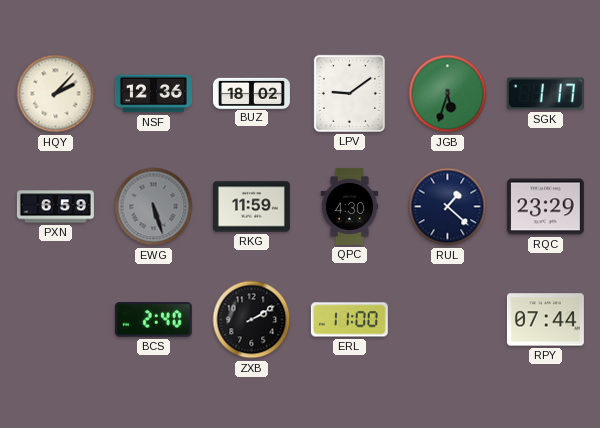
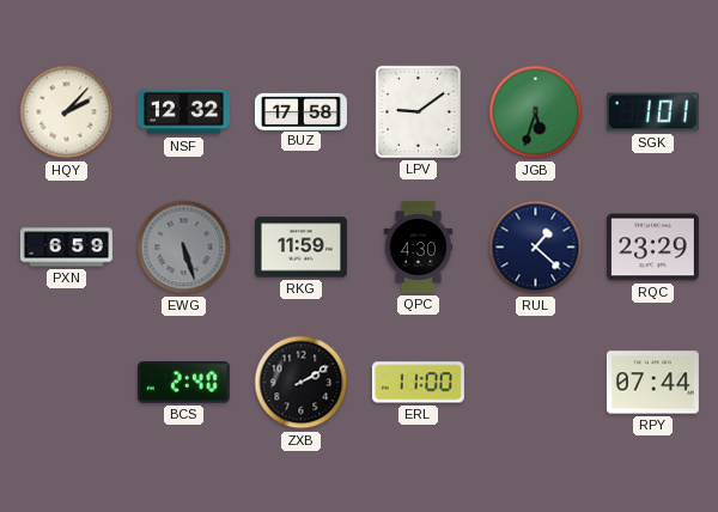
NSF: 12:36 -> 12:32
BUZ: 18:02 -> 17:58
SGK: 1:17 -> 1:01
